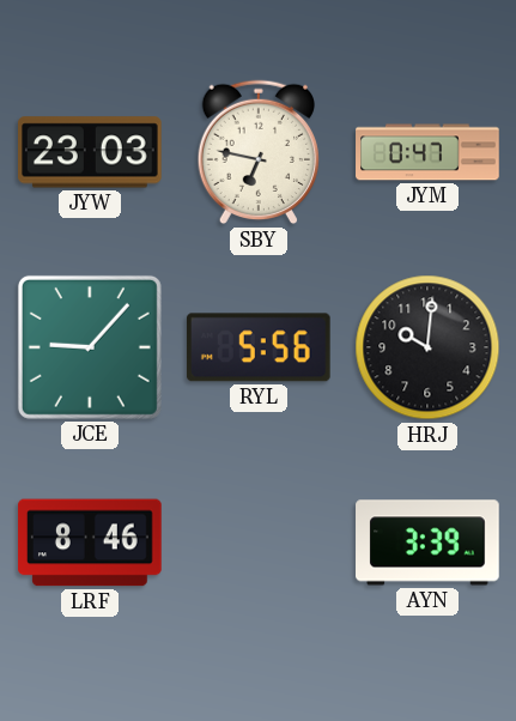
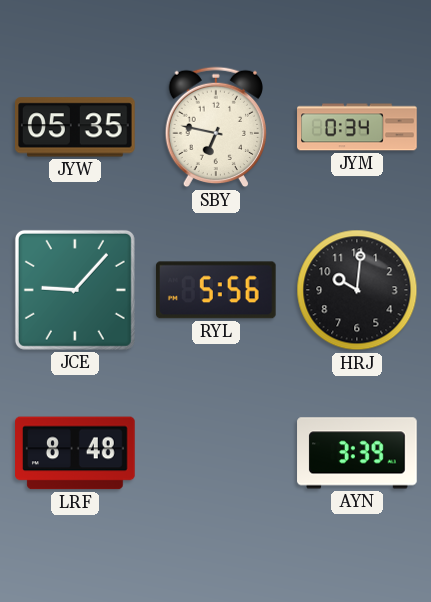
JYW: 23:03 -> 05:35
JYM: 0:47 -> 0:34
LRF: 8:46 -> 8:48
